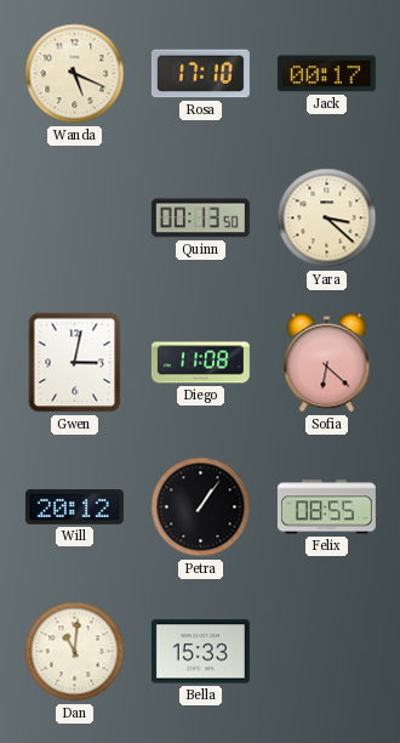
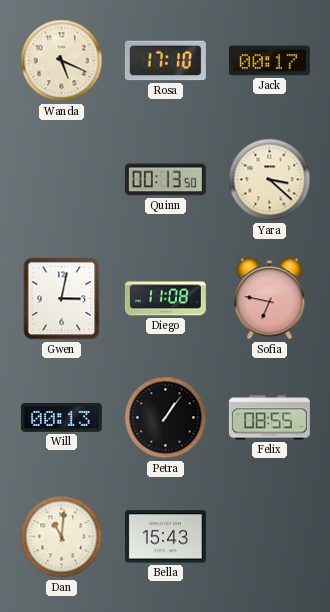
Sofia: 6:22 -> 6:47
Will: 20:12 -> 00:13
Bella: 15:33 -> 15:43
